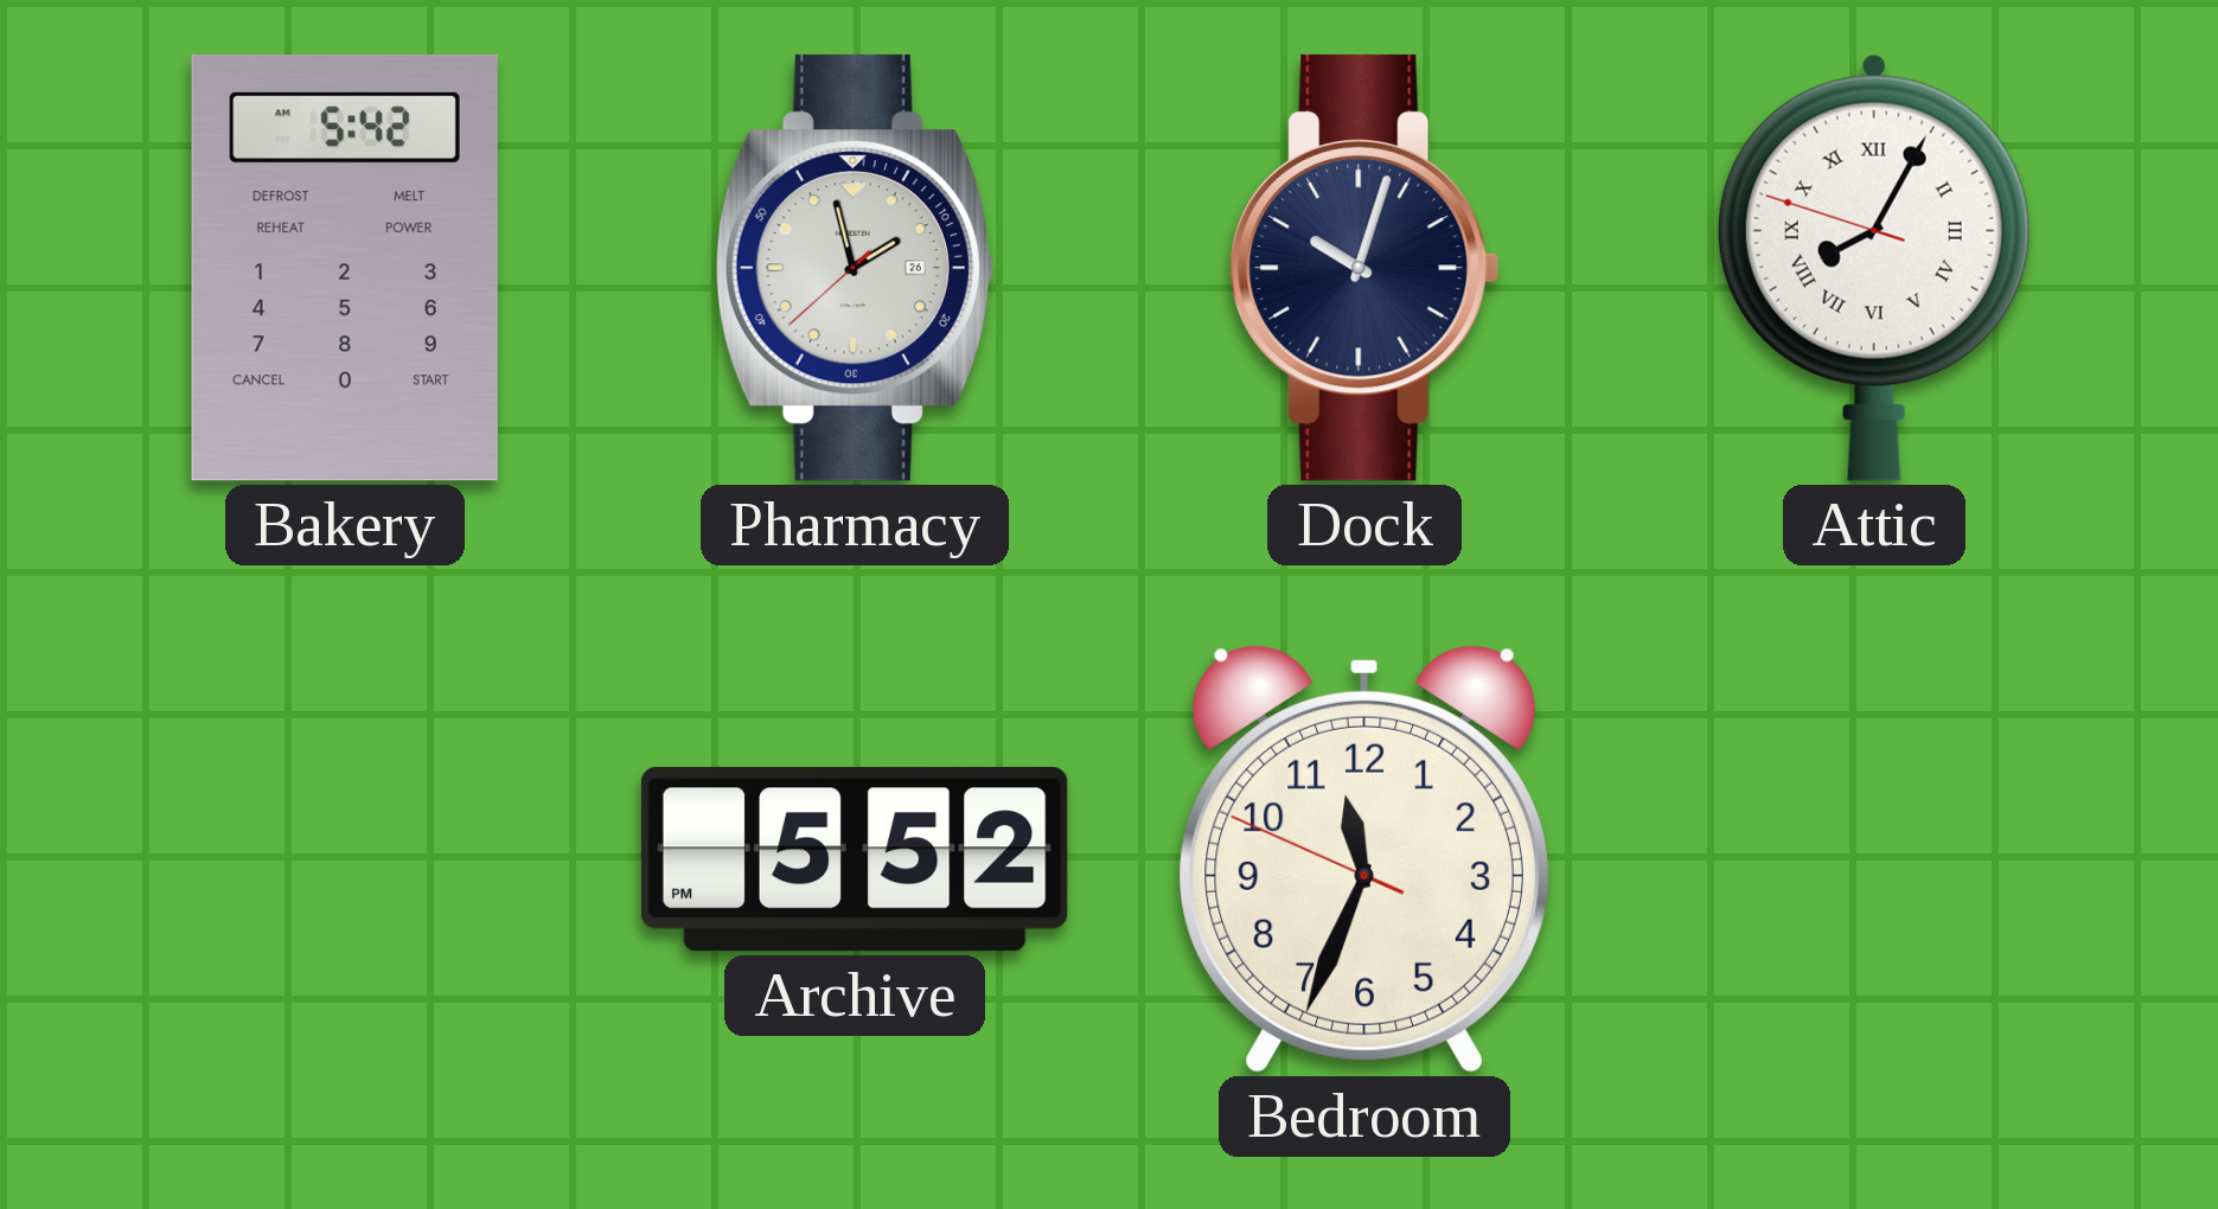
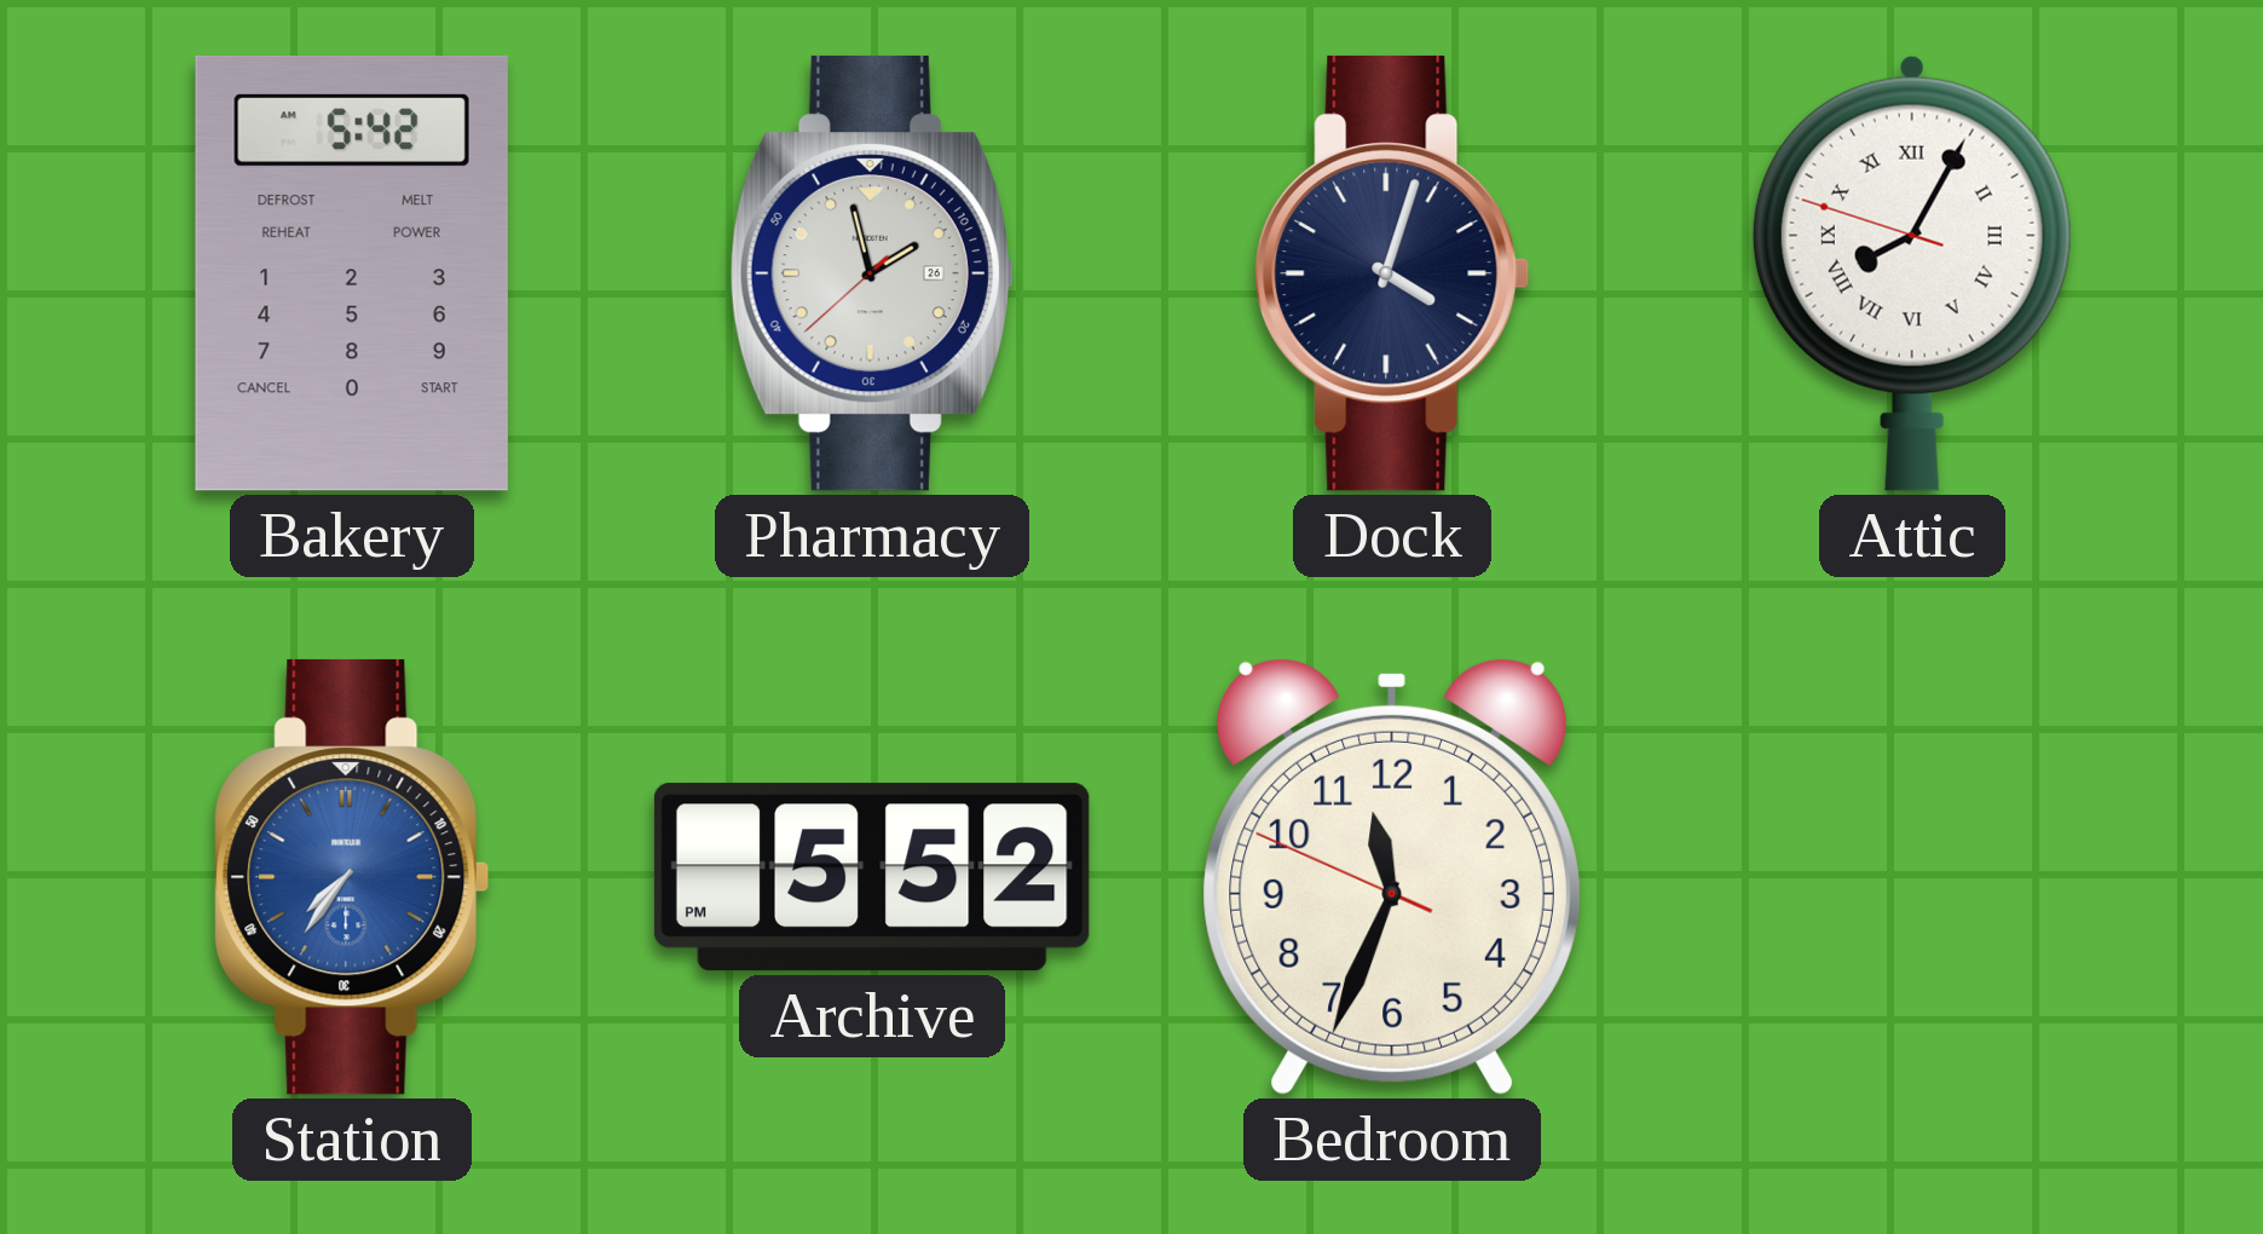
Dock: 10:03 -> 4:03
Station: none -> 7:36
